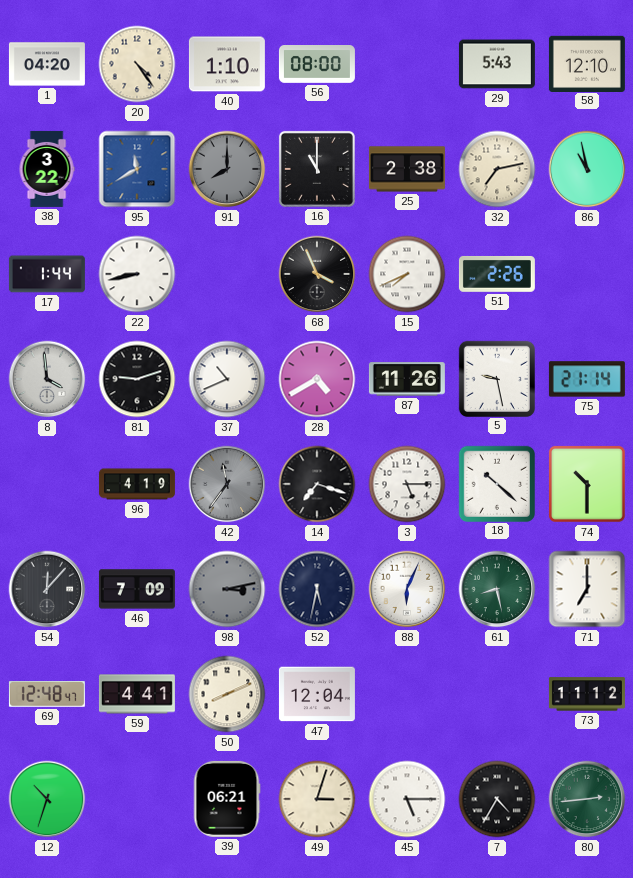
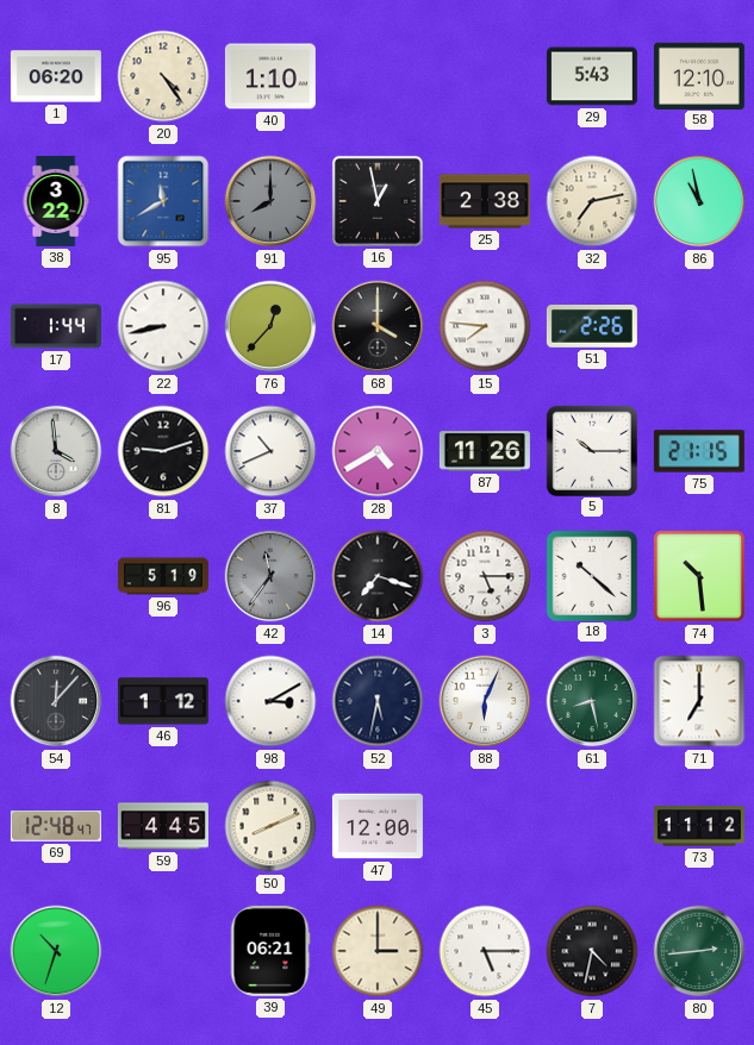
1: 04:20 -> 06:20
56: 08:00 -> none
16: 11:00 -> 12:58
76: none -> 12:37
68: 3:56 -> 4:00
15: 7:41 -> 7:46
5: 9:28 -> 10:15
75: 21:14 -> 21:15
96: 4:19 -> 5:19
74: 10:30 -> 10:29
46: 7:09 -> 1:12
98: 3:13 -> 3:10
98 dial: grey -> white
59: 4:41 -> 4:45
47: 12:04 -> 12:00
49: 3:03 -> 3:00
7: 4:35 -> 4:32
